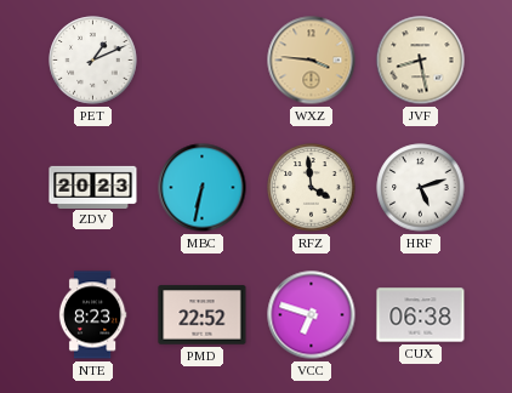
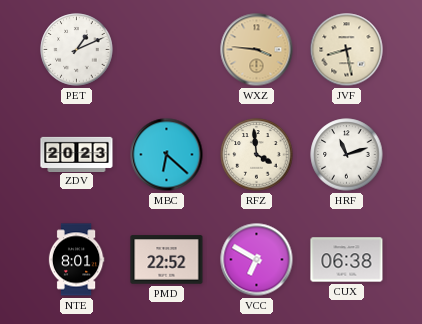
MBC: 6:32 -> 6:22
HRF: 5:12 -> 11:12
NTE: 8:23 -> 8:01
VCC: 6:48 -> 6:50
